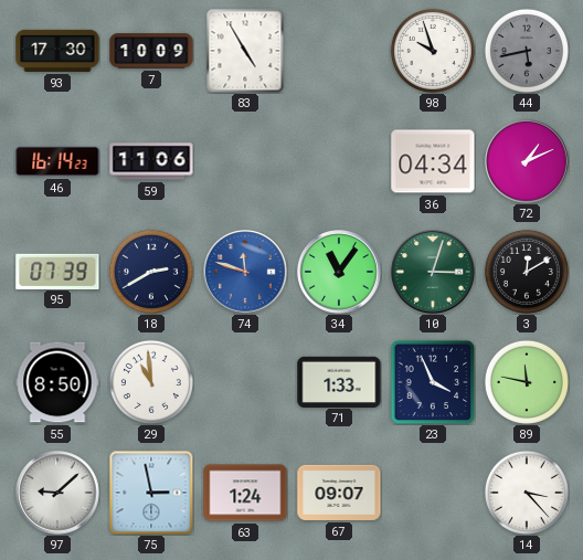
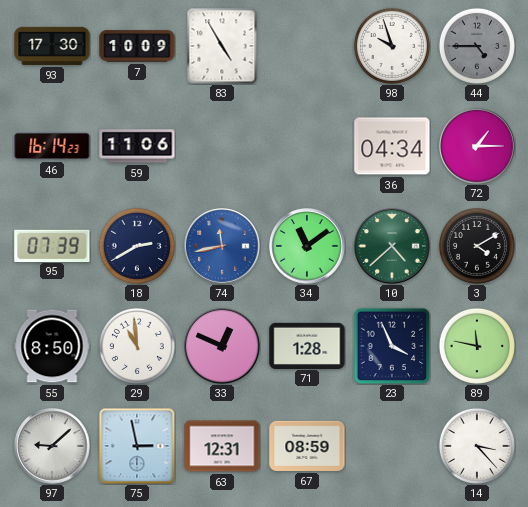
44: 5:43 -> 4:45
72: 1:11 -> 1:15
74: 11:48 -> 11:43
34: 11:06 -> 11:09
10: 3:03 -> 4:38
3: 12:10 -> 4:10
33: none -> 12:49
71: 1:33 -> 1:28
63: 1:24 -> 12:31
67: 09:07 -> 08:59
